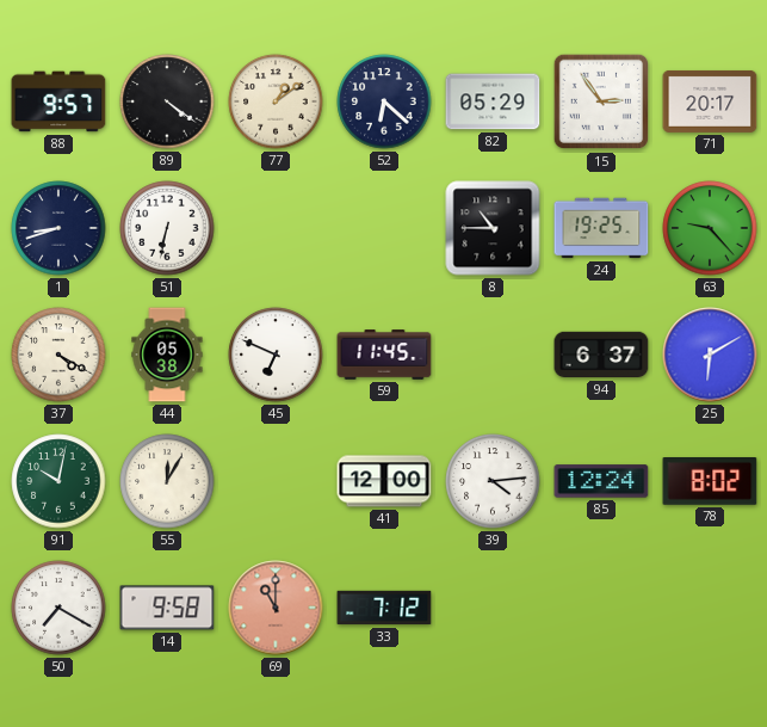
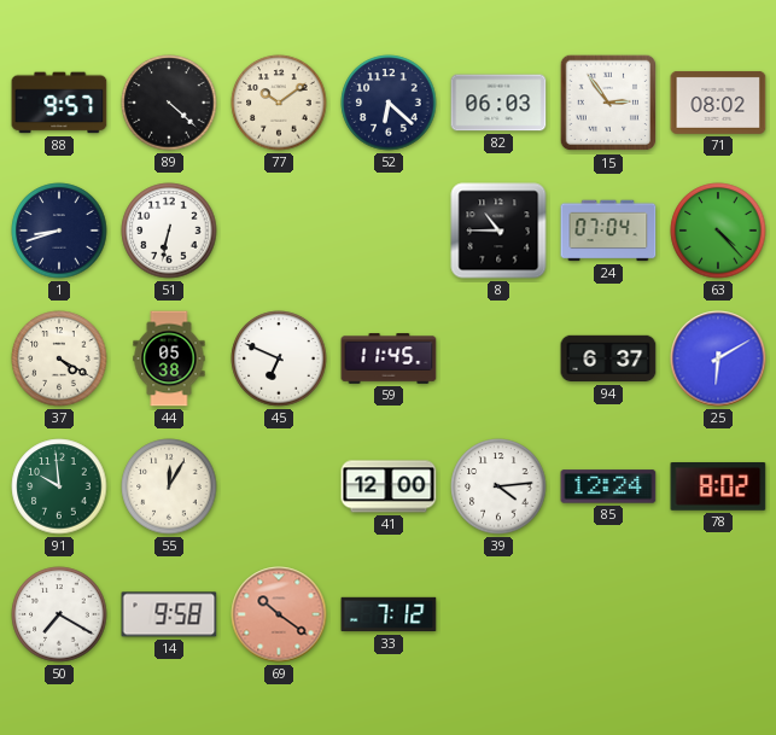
89: 4:21 -> 4:22
77: 1:09 -> 10:09
82: 05:29 -> 06:03
71: 20:17 -> 08:02
24: 19:25 -> 07:04
63: 9:23 -> 4:23
91: 10:02 -> 9:59
69: 11:00 -> 10:21
